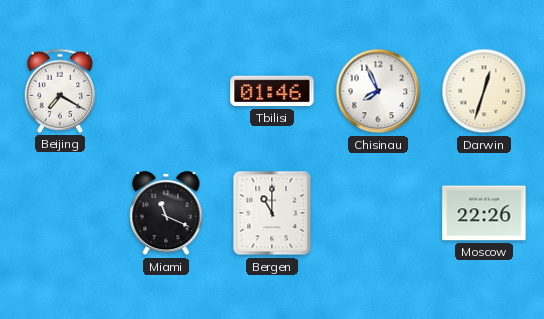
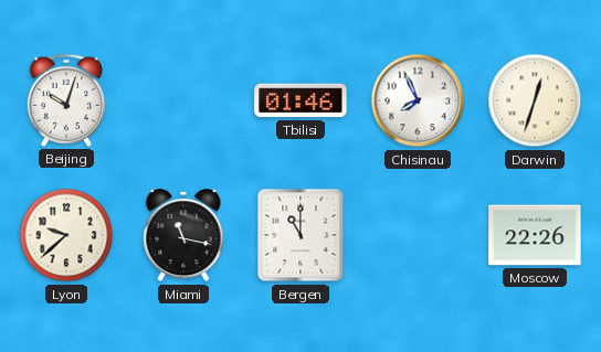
Beijing: 7:20 -> 10:03
Lyon: none -> 9:38
Miami: 11:19 -> 11:17
